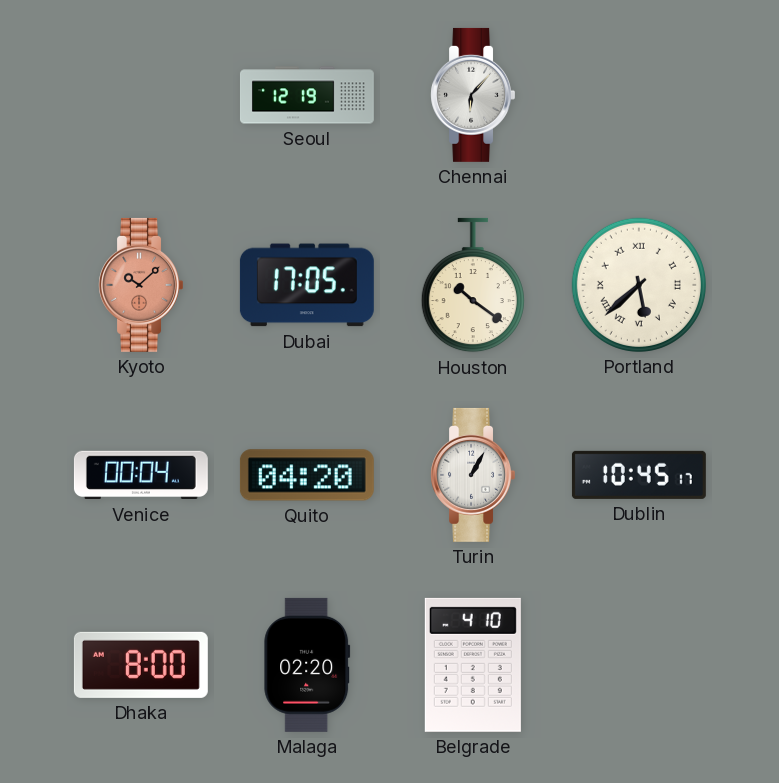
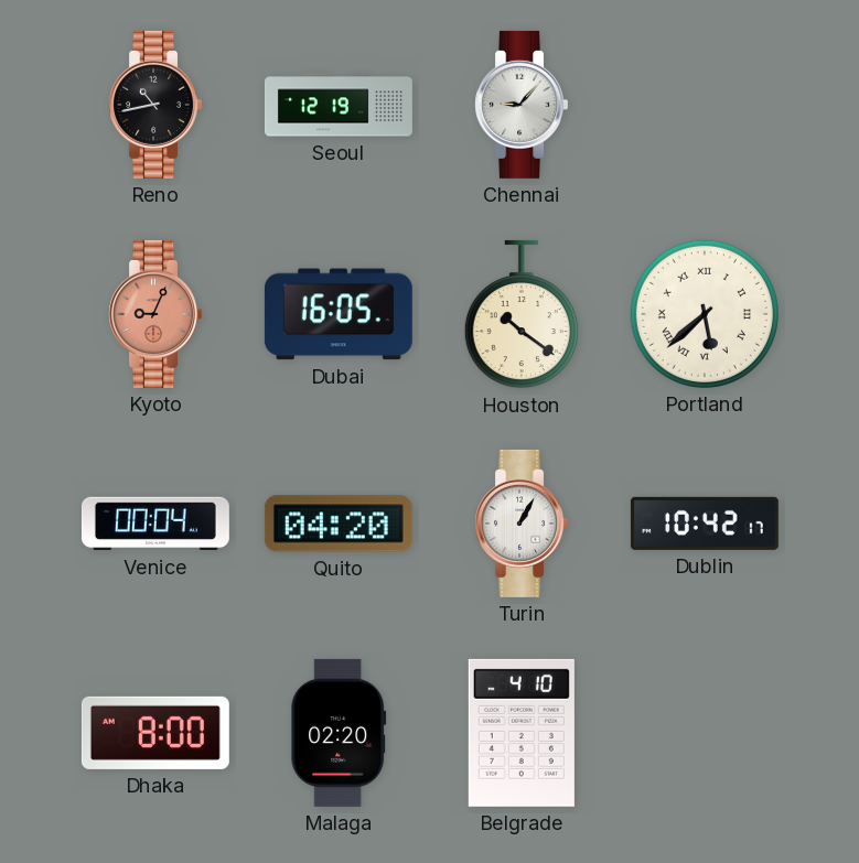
Reno: none -> 10:43
Chennai: 6:07 -> 9:07
Kyoto: 10:08 -> 9:04
Dubai: 17:05 -> 16:05
Dublin: 10:45 -> 10:42
